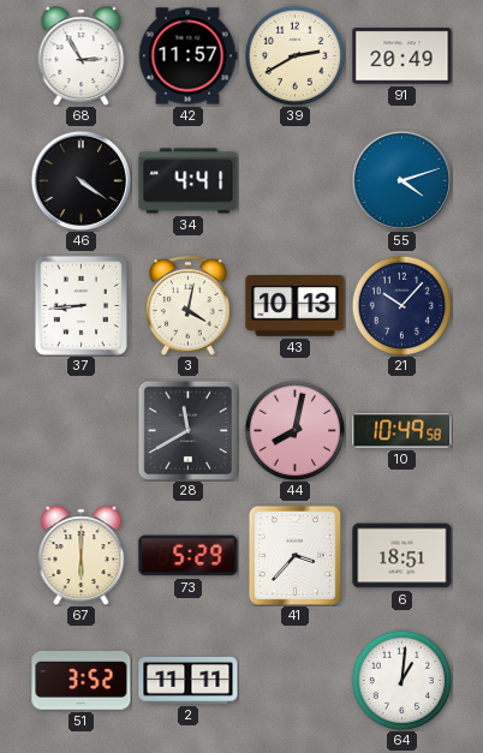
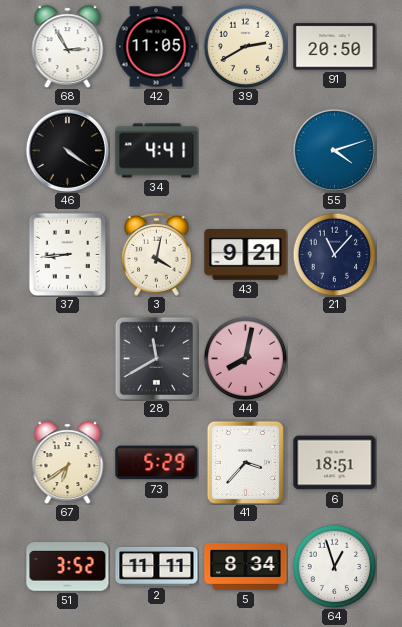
42: 11:57 -> 11:05
91: 20:49 -> 20:50
43: 10:13 -> 9:21
21: 10:07 -> 11:07
10: 10:49 -> none
67: 6:00 -> 6:39
5: none -> 8:34
64: 1:01 -> 12:57
